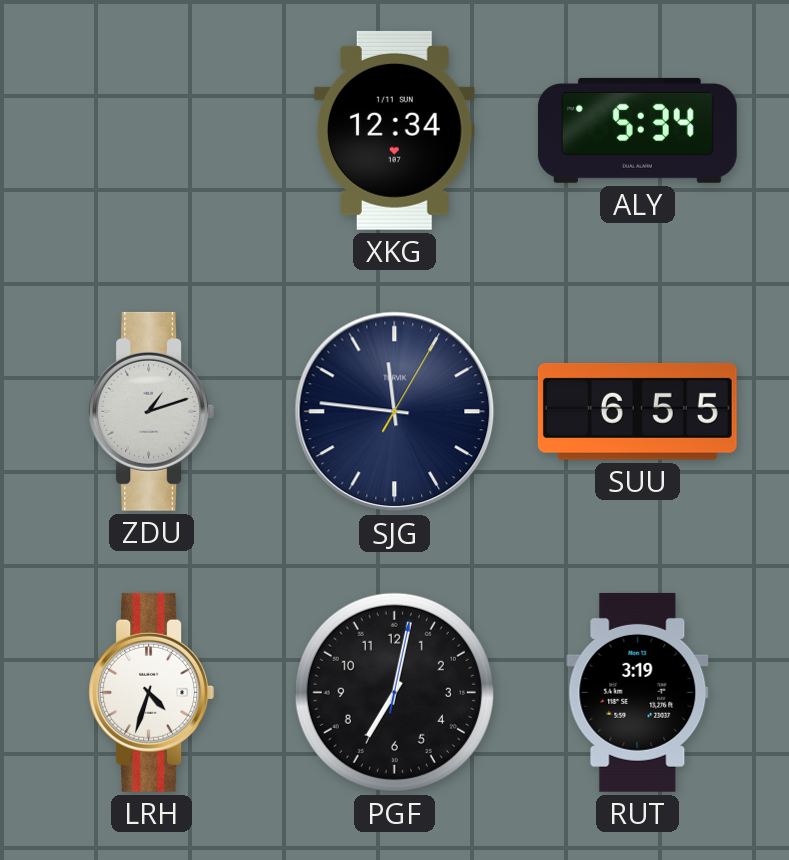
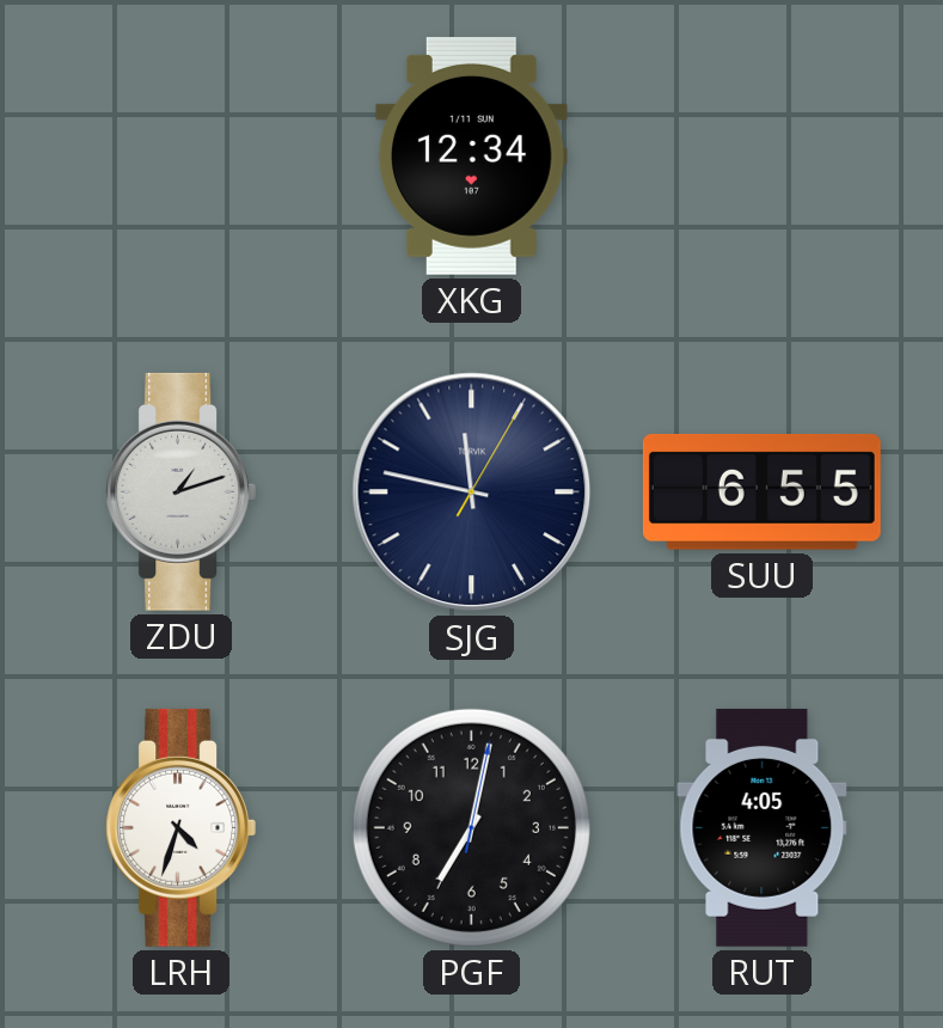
ALY: 5:34 -> none
SJG: 11:46 -> 11:47
RUT: 3:19 -> 4:05
